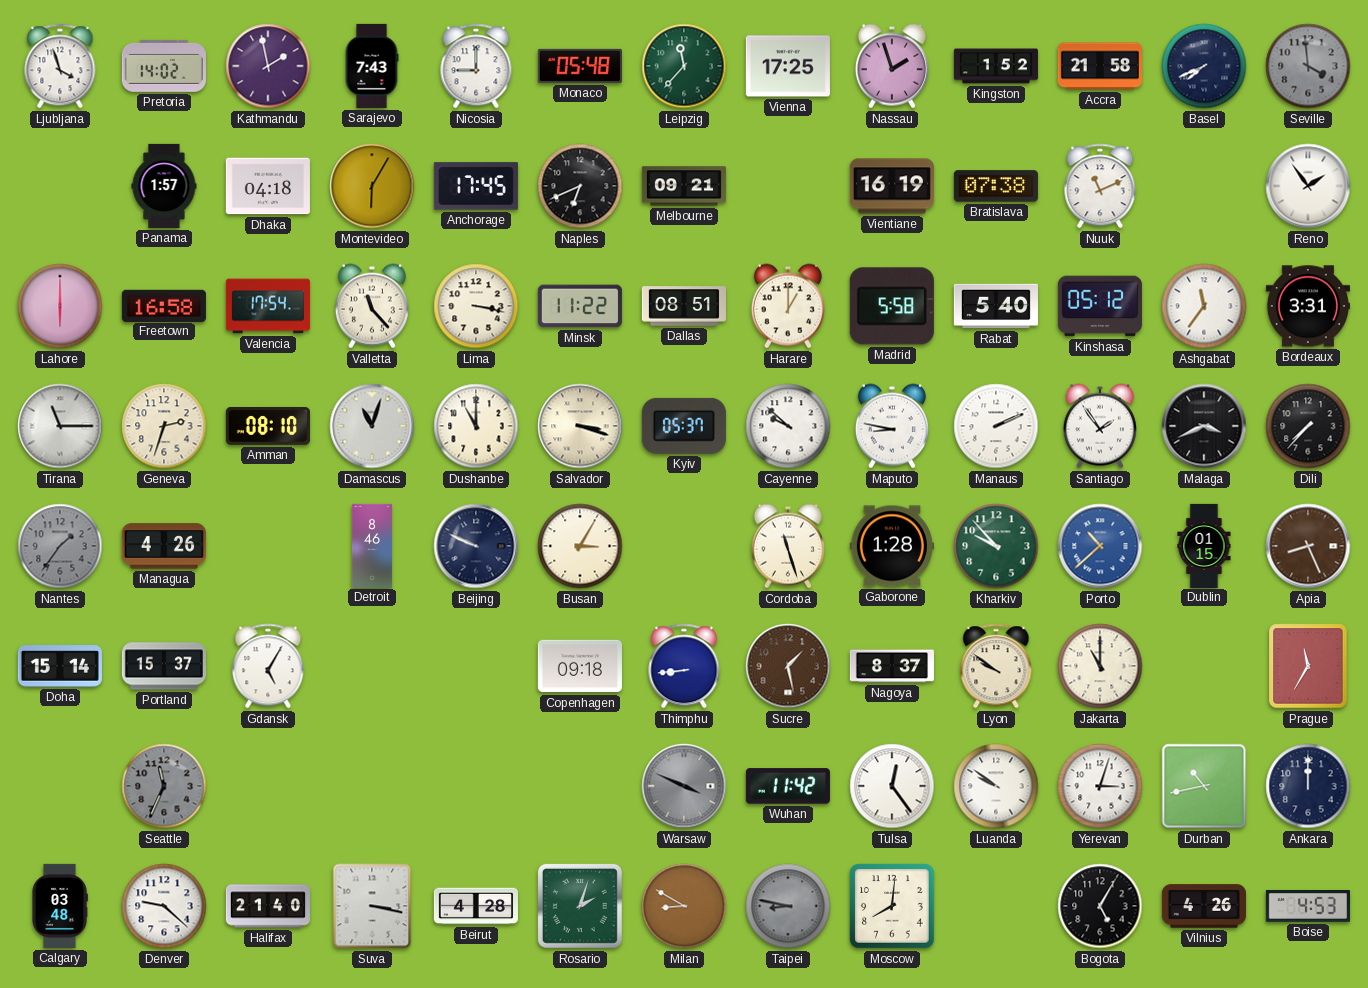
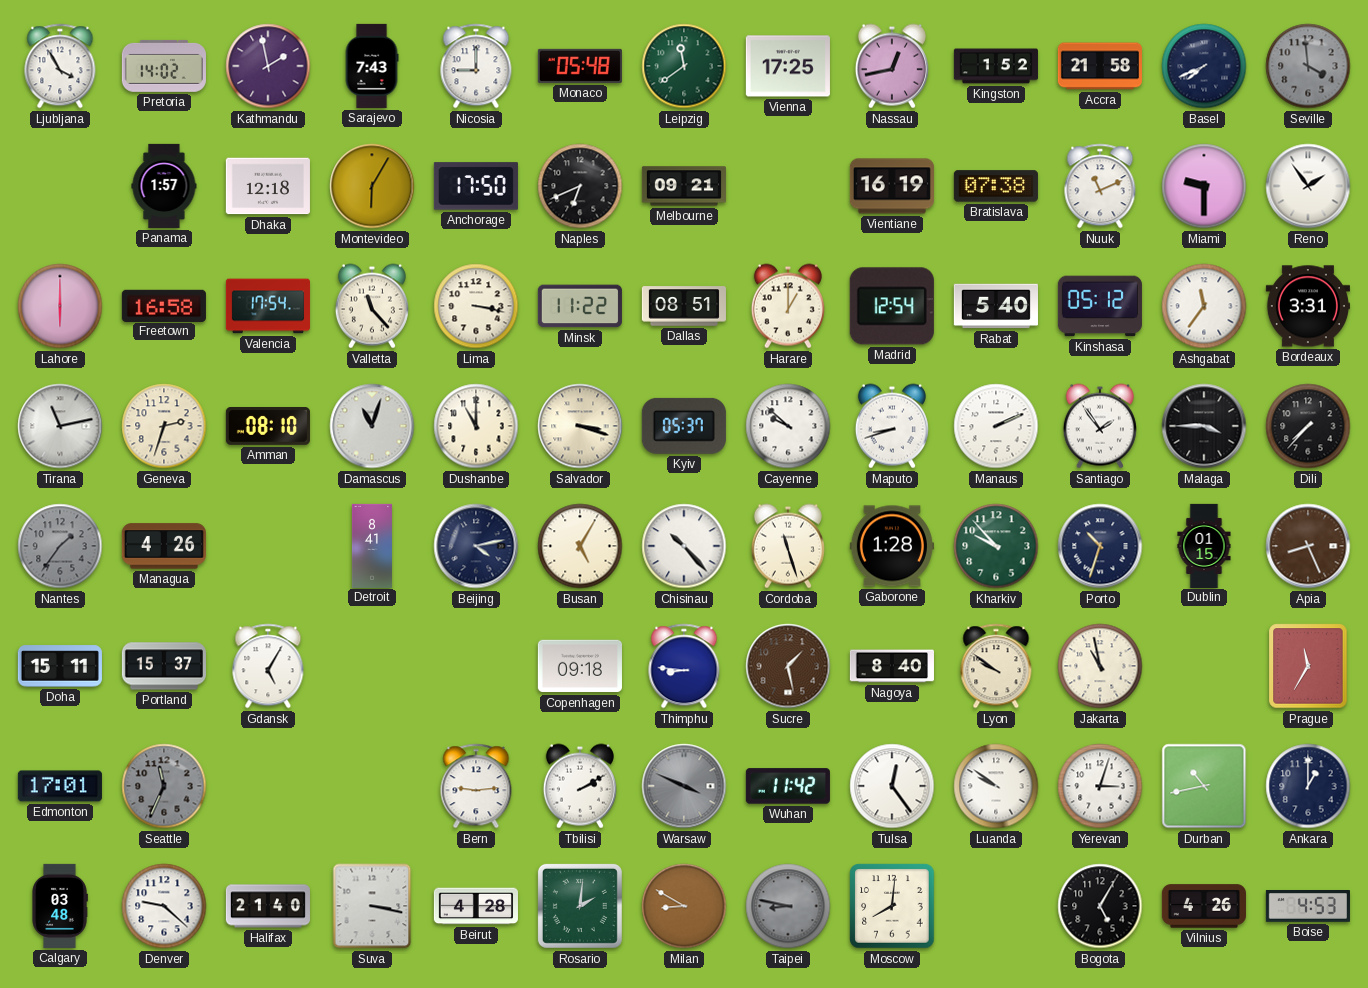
Ljubljana: 3:57 -> 3:55
Leipzig: 11:37 -> 11:39
Nassau: 1:57 -> 12:43
Dhaka: 04:18 -> 12:18
Anchorage: 17:45 -> 17:50
Miami: none -> 9:30
Madrid: 5:58 -> 12:54
Tirana: 11:15 -> 11:13
Maputo: 8:47 -> 8:42
Malaga: 3:41 -> 3:45
Detroit: 8:46 -> 8:41
Beijing: 9:49 -> 4:13
Busan: 3:05 -> 5:05
Chisinau: none -> 10:23
Porto: 10:38 -> 10:33
Porto dial: blue -> navy
Doha: 15:14 -> 15:11
Thimphu: 8:44 -> 8:46
Nagoya: 8:37 -> 8:40
Jakarta: 11:00 -> 10:58
Edmonton: none -> 17:01
Bern: none -> 9:14
Tbilisi: none -> 2:10
Ankara: 12:00 -> 1:00
Rosario: 2:03 -> 2:01
